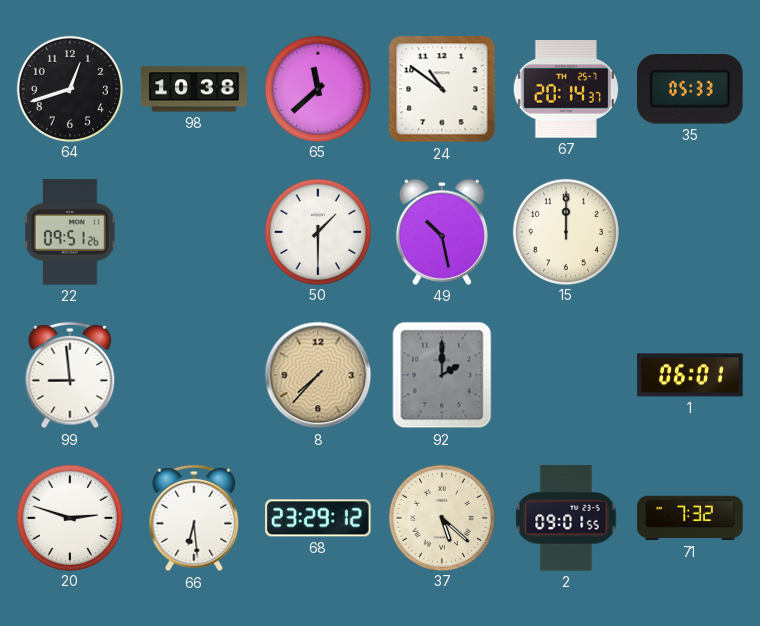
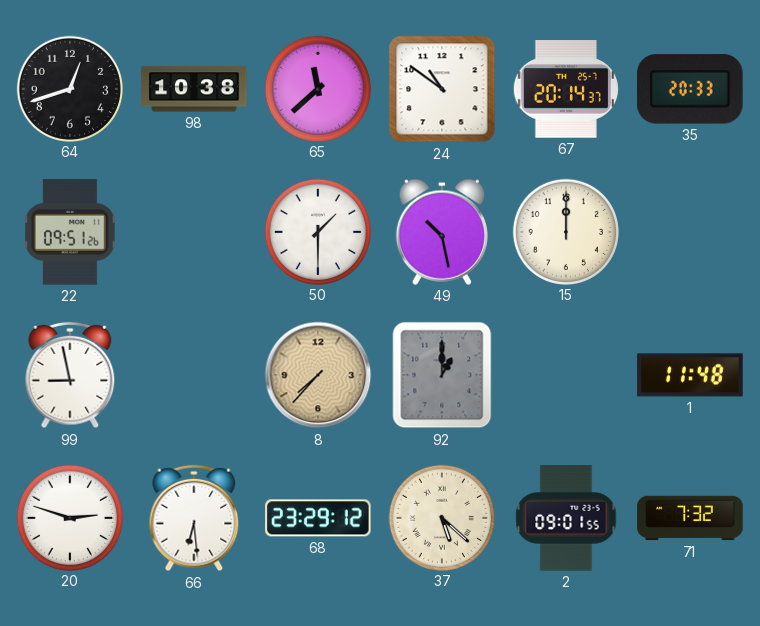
35: 05:33 -> 20:33
99: 8:59 -> 8:58
92: 2:00 -> 1:00
1: 06:01 -> 11:48
